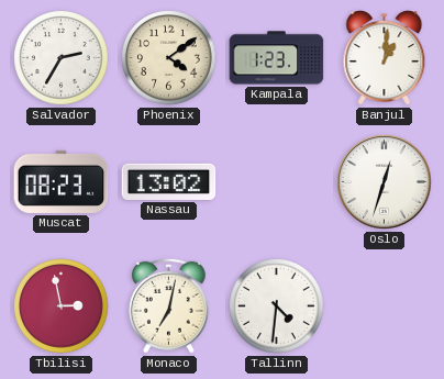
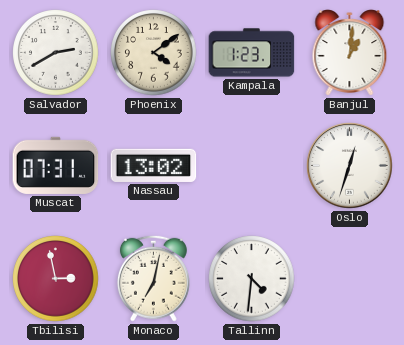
Salvador: 2:35 -> 2:40
Muscat: 08:23 -> 07:31
